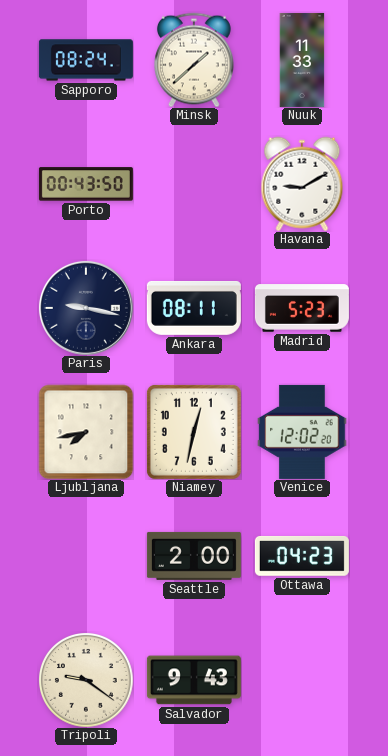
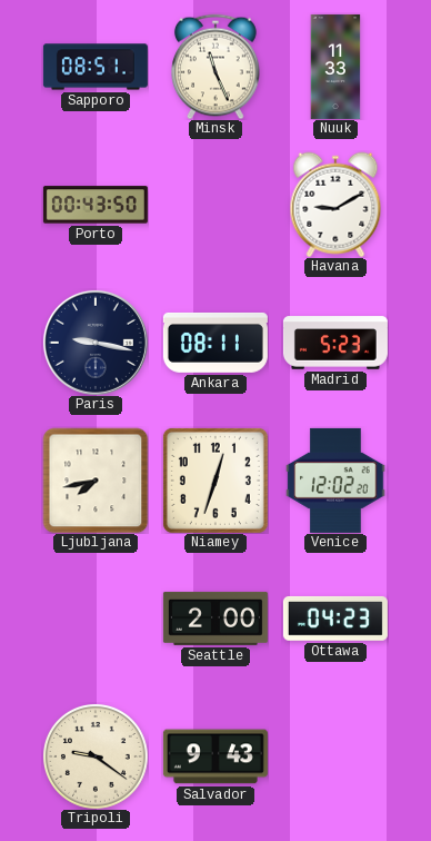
Sapporo: 08:24 -> 08:51
Minsk: 1:38 -> 11:26
Niamey: 12:32 -> 12:33
